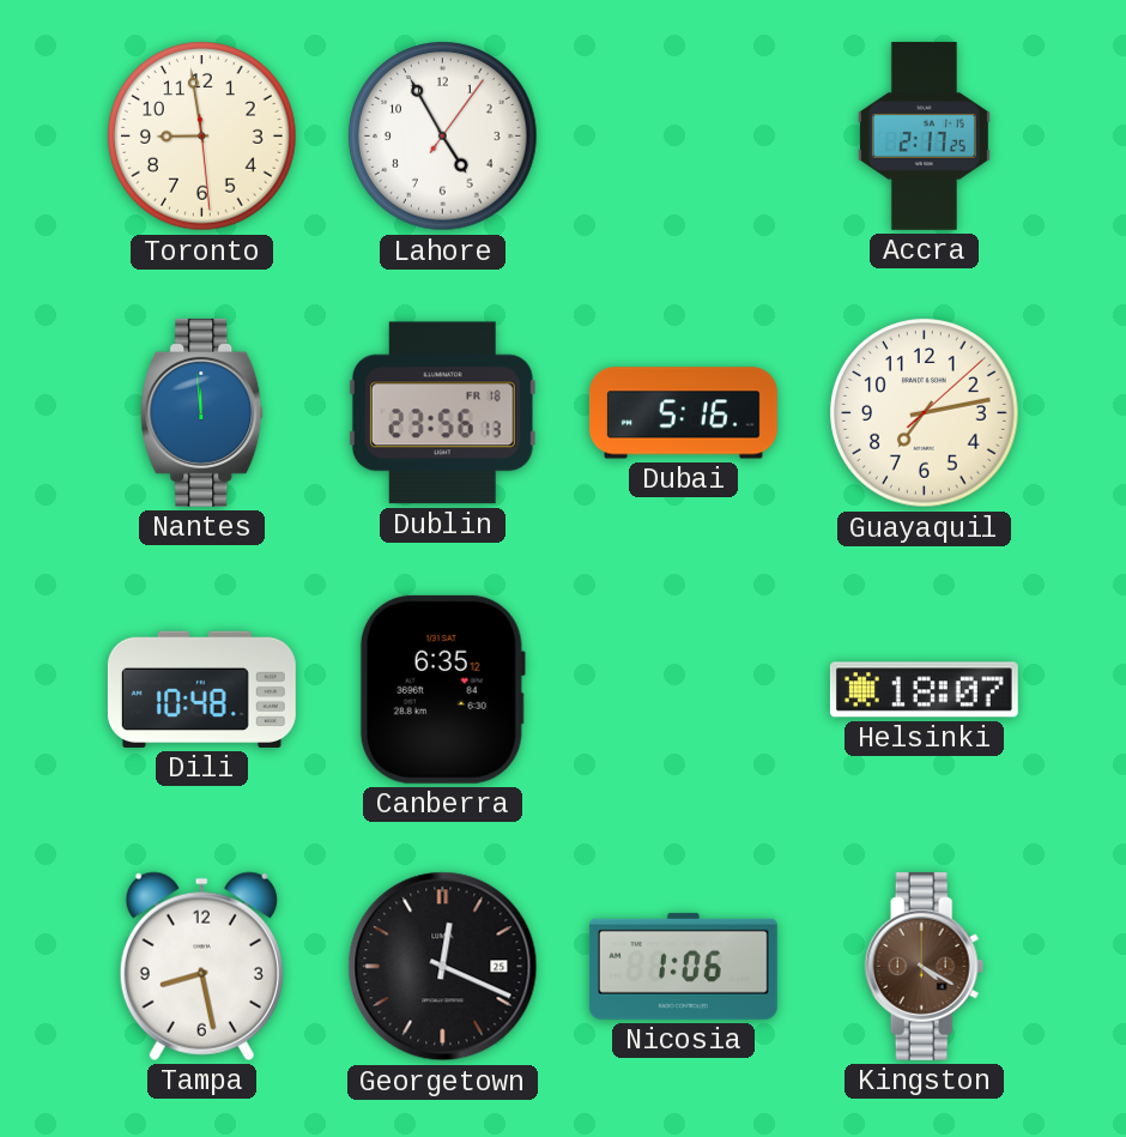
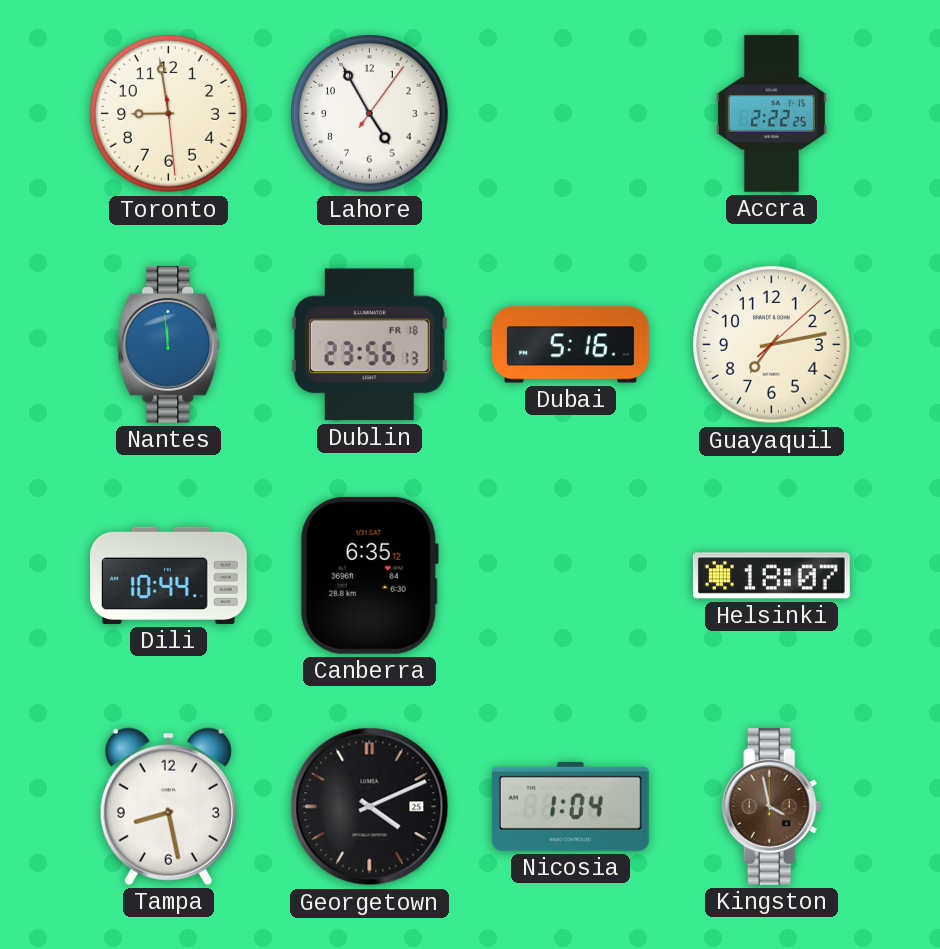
Accra: 2:17 -> 2:22
Dili: 10:48 -> 10:44
Georgetown: 12:19 -> 4:11
Nicosia: 1:06 -> 1:04
Kingston: 4:20 -> 3:58
